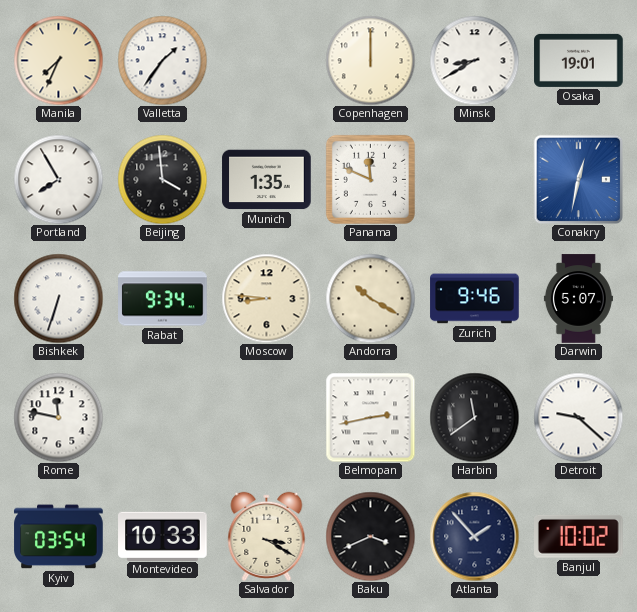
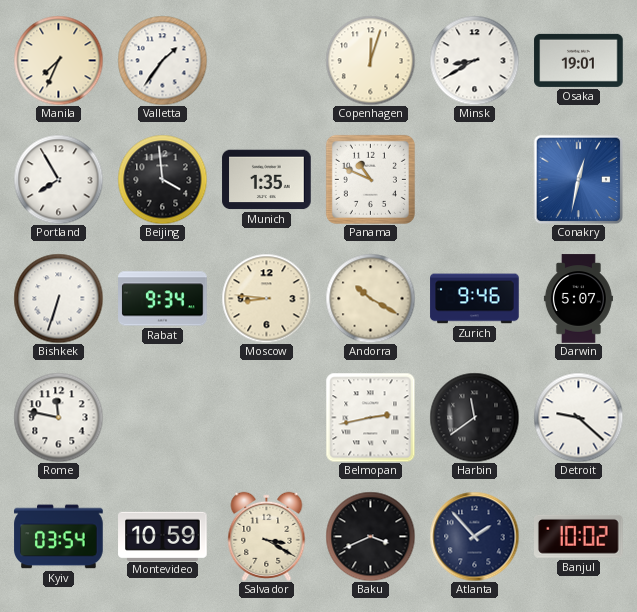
Copenhagen: 12:00 -> 12:03
Panama: 11:49 -> 10:49
Montevideo: 10:33 -> 10:59
